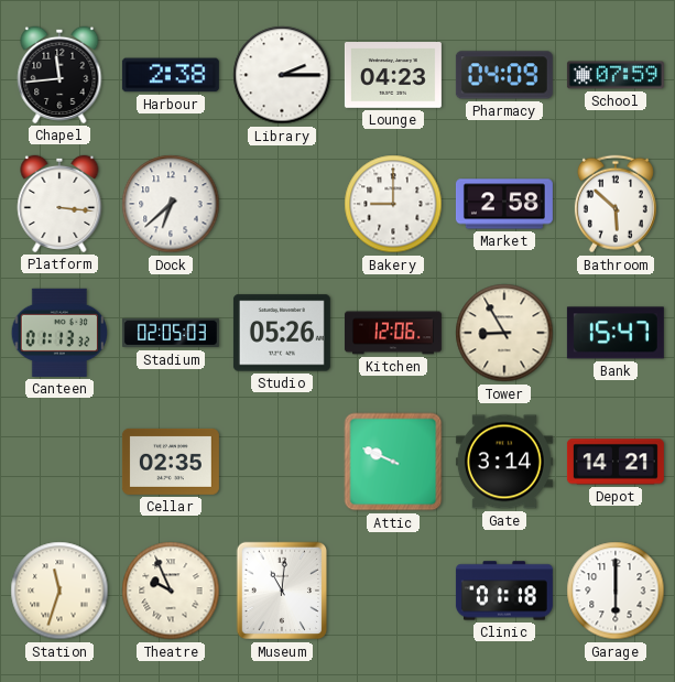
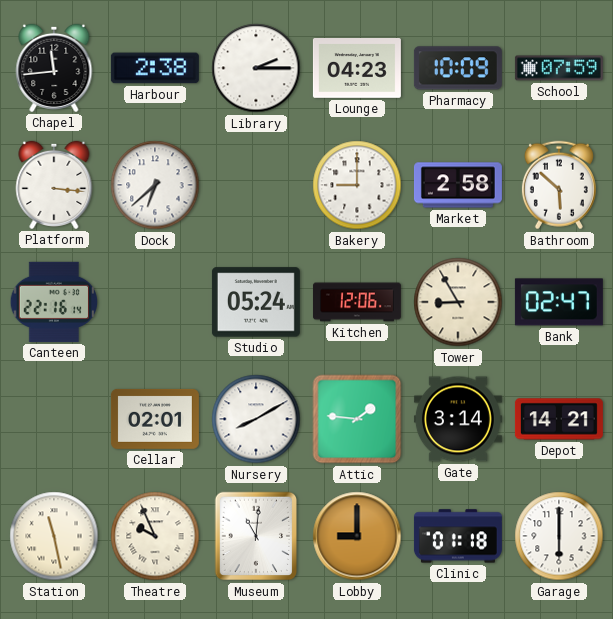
Pharmacy: 04:09 -> 10:09
Canteen: 01:13 -> 22:16
Stadium: 02:05 -> none
Studio: 05:26 -> 05:24
Bank: 15:47 -> 02:47
Cellar: 02:35 -> 02:01
Nursery: none -> 8:10
Attic: 9:49 -> 1:46
Station: 11:33 -> 11:28
Lobby: none -> 9:00
